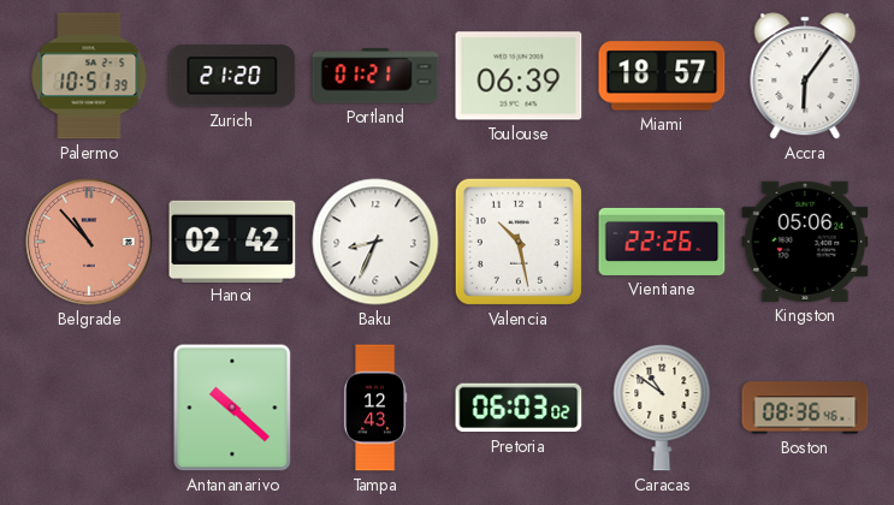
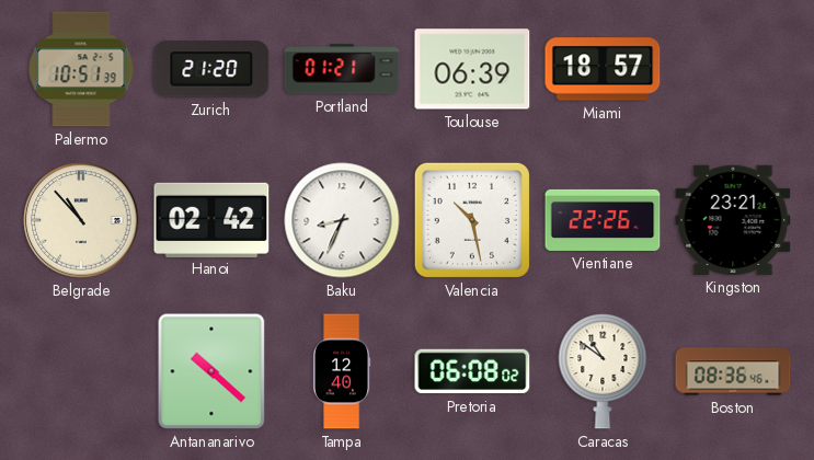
Accra: 6:06 -> none
Belgrade dial: salmon -> cream
Kingston: 05:06 -> 23:21
Tampa: 12:43 -> 12:40
Pretoria: 06:03 -> 06:08
